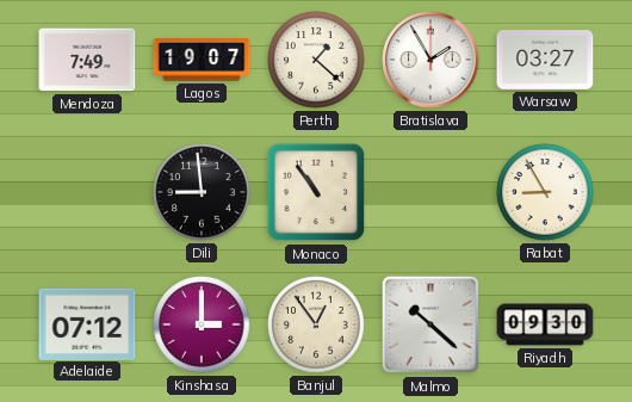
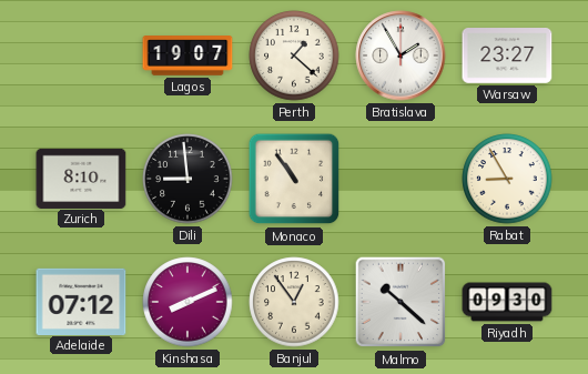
Mendoza: 7:49 -> none
Warsaw: 03:27 -> 23:27
Zurich: none -> 8:10
Kinshasa: 3:00 -> 8:11
